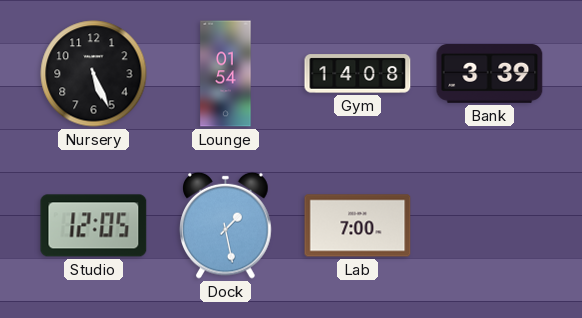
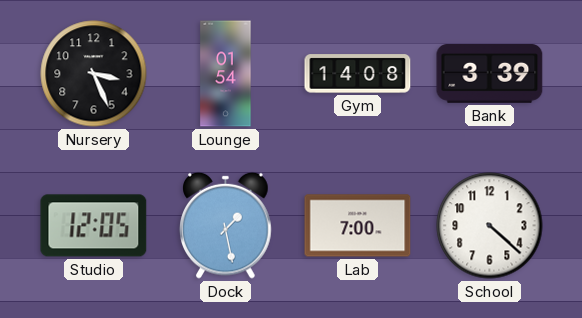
Nursery: 5:26 -> 3:26
School: none -> 4:22
